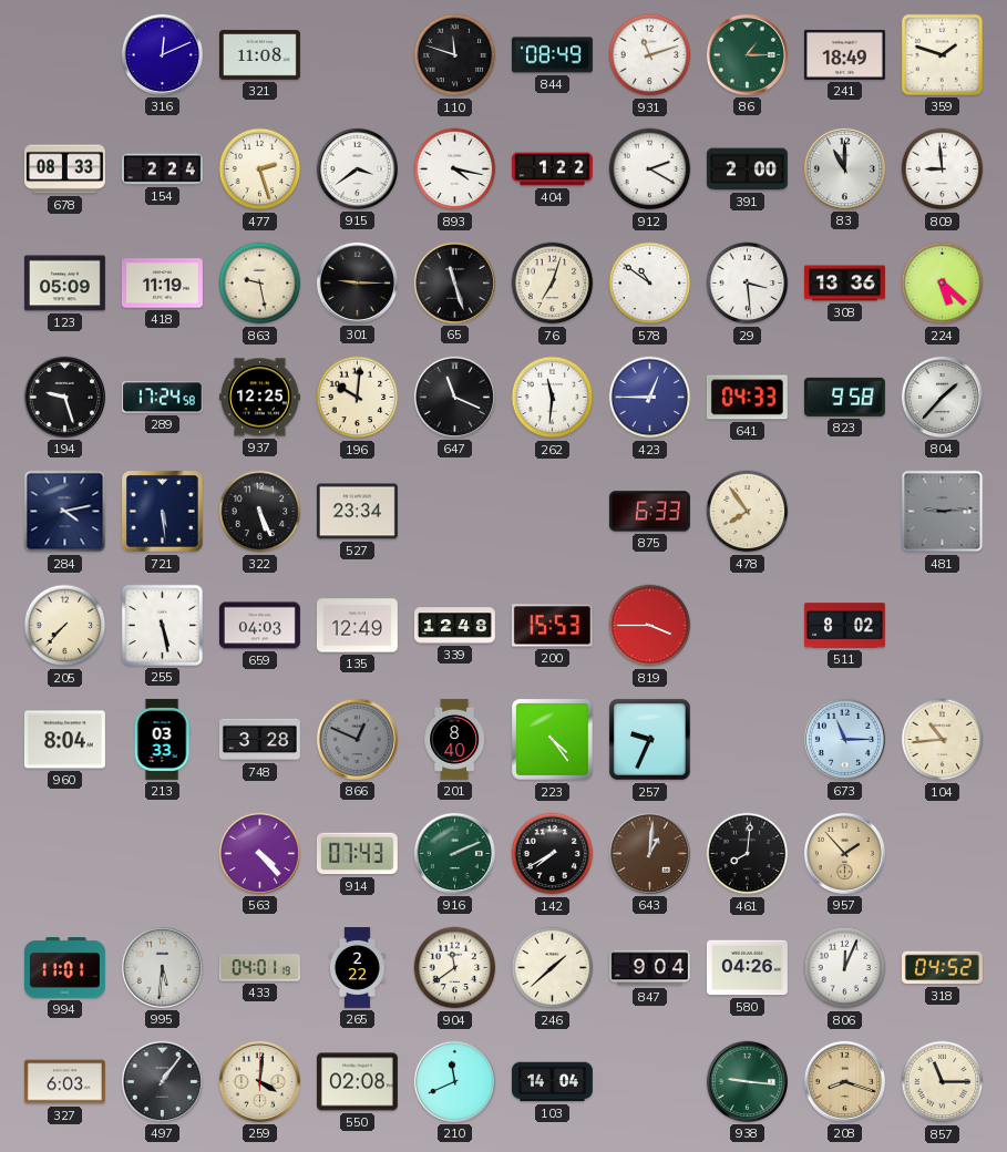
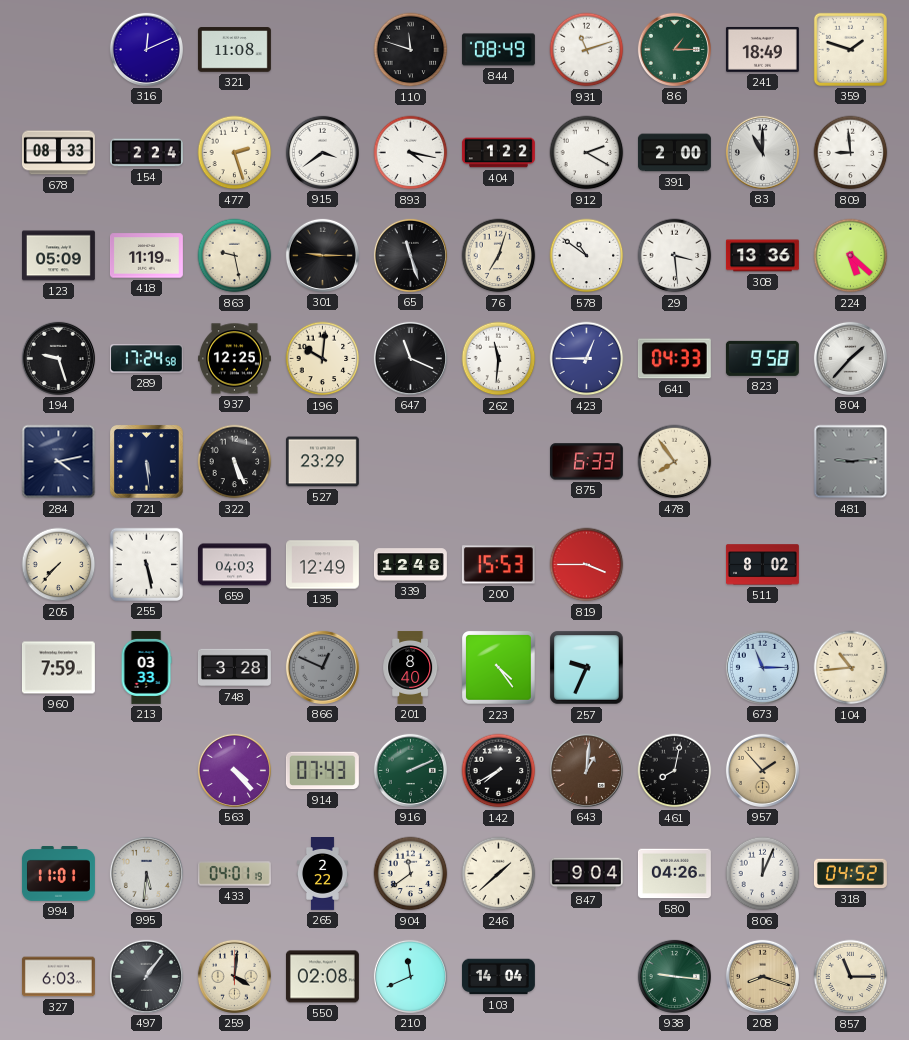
527: 23:34 -> 23:29
960: 8:04 -> 7:59
461: 8:01 -> 8:02
